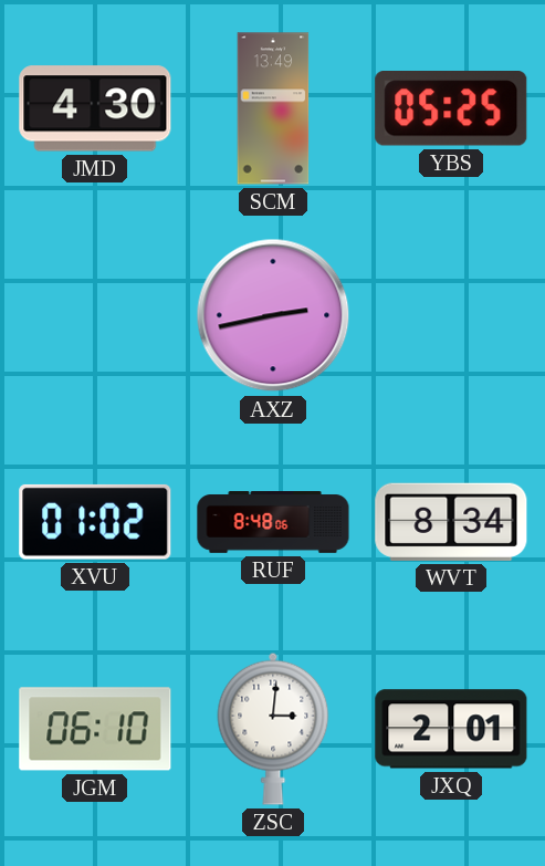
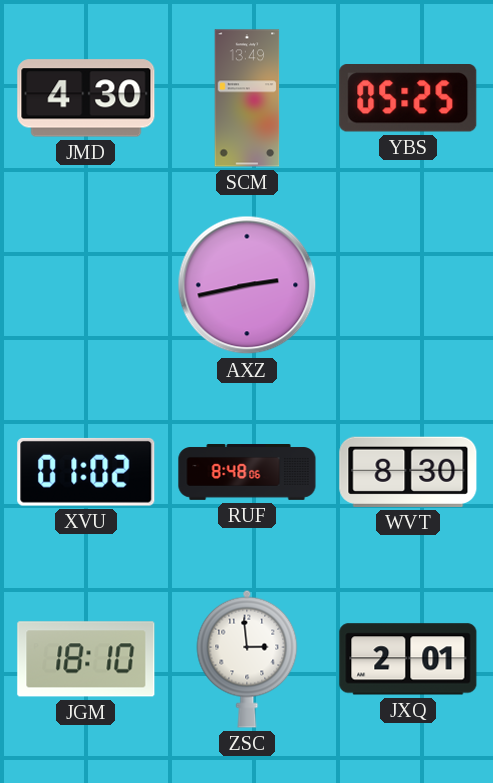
WVT: 8:34 -> 8:30
JGM: 06:10 -> 18:10
ZSC: 3:01 -> 2:59
